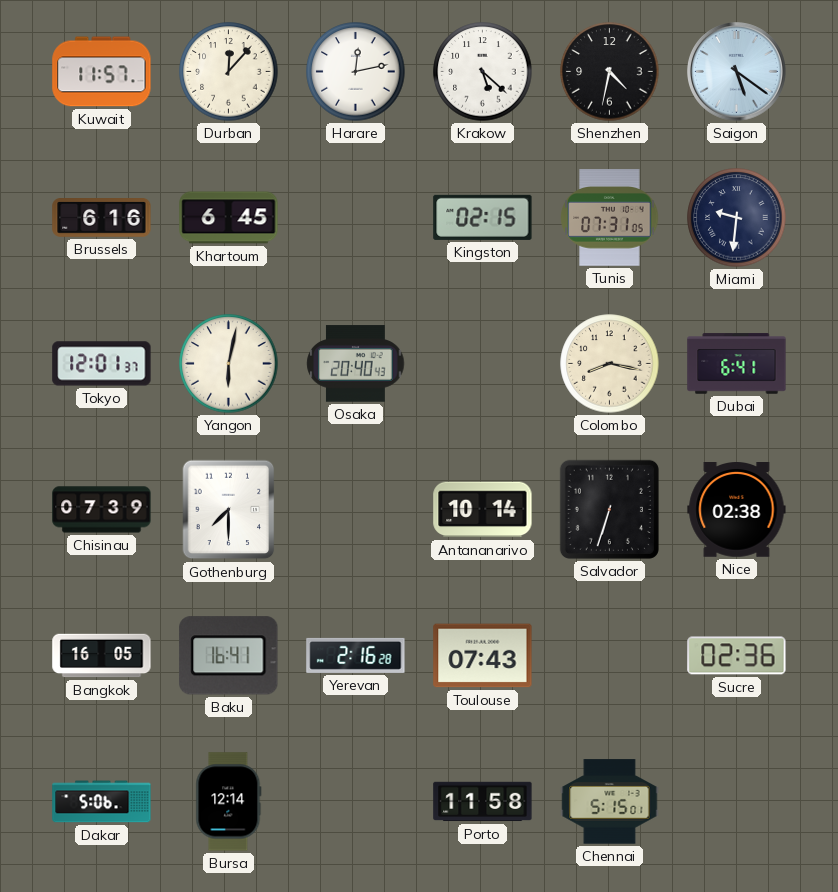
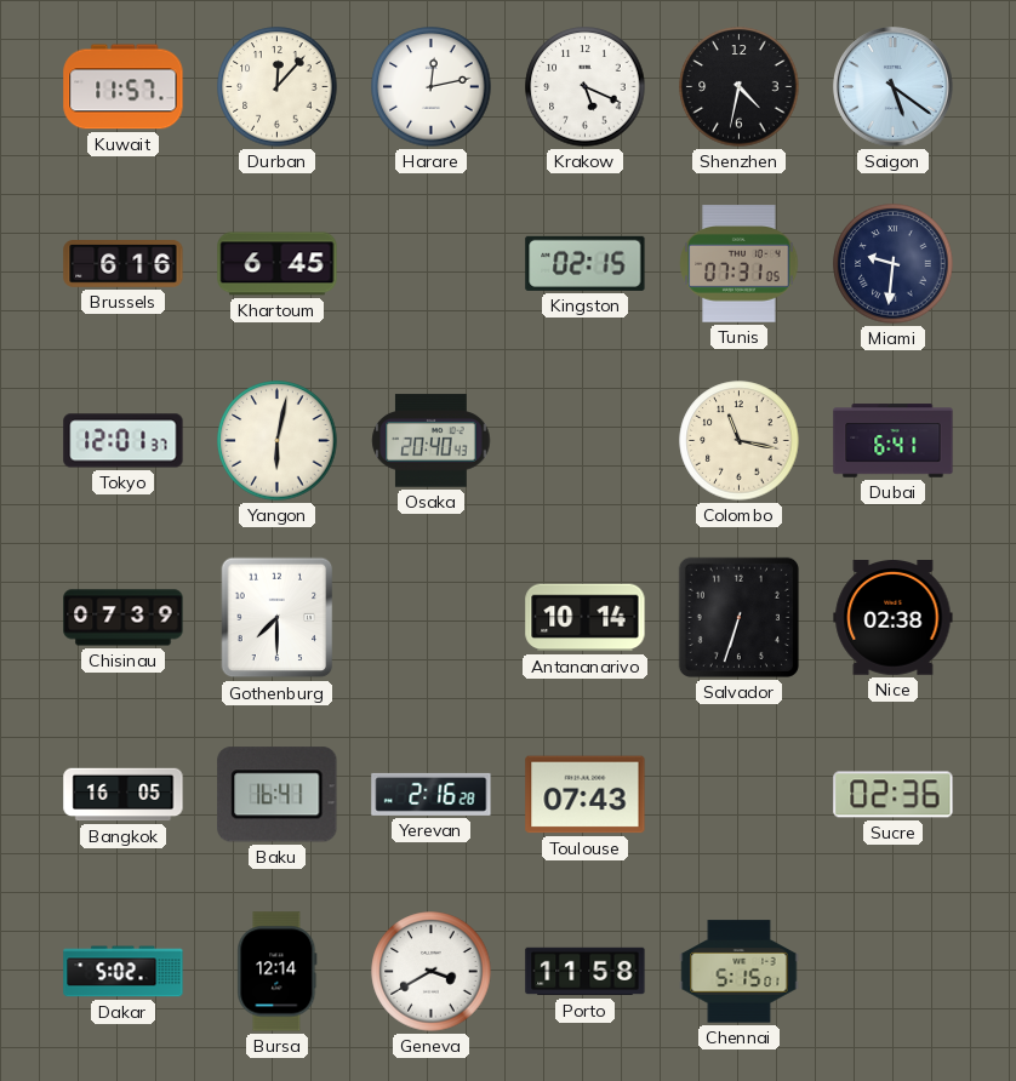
Krakow: 5:22 -> 5:19
Colombo: 8:17 -> 11:17
Dakar: 5:06 -> 5:02
Geneva: none -> 3:40
